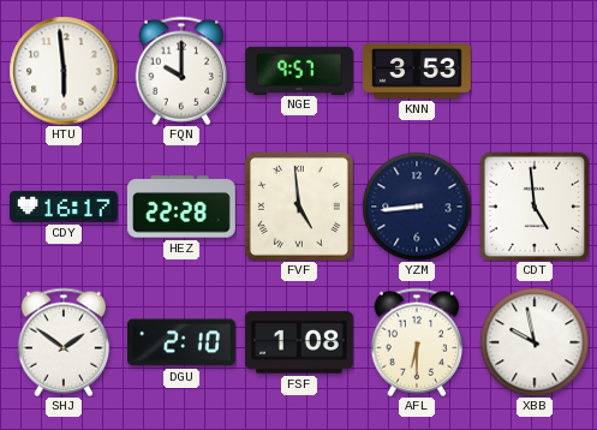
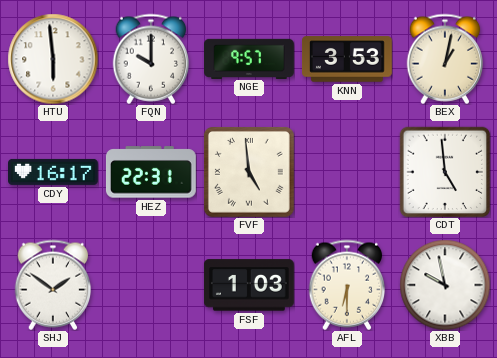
BEX: none -> 1:02
HEZ: 22:28 -> 22:31
YZM: 8:44 -> none
DGU: 2:10 -> none
FSF: 1:08 -> 1:03
